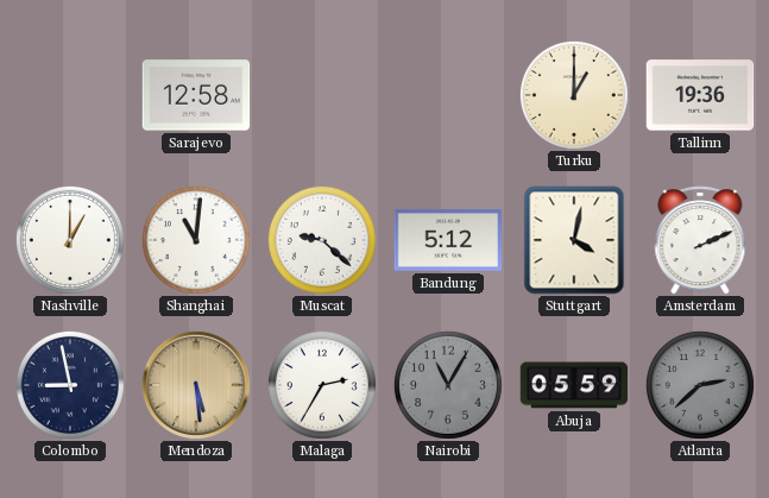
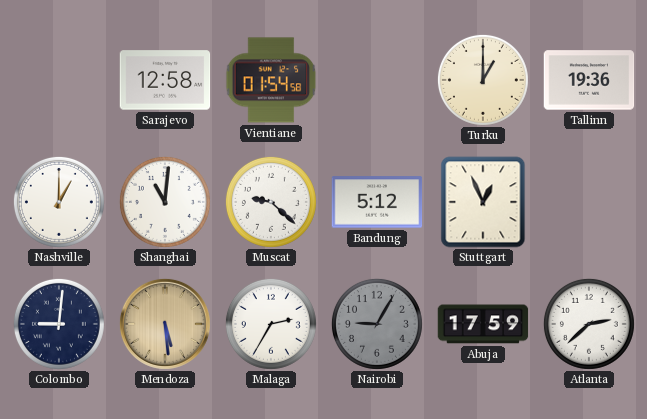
Vientiane: none -> 01:54
Stuttgart: 4:02 -> 12:56
Amsterdam: 2:11 -> none
Colombo: 8:58 -> 9:01
Nairobi: 11:05 -> 9:05
Abuja: 05:59 -> 17:59
Atlanta dial: grey -> white
